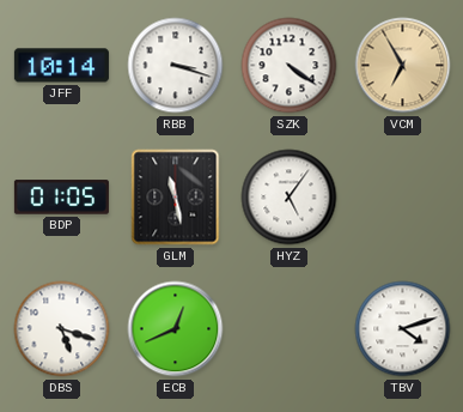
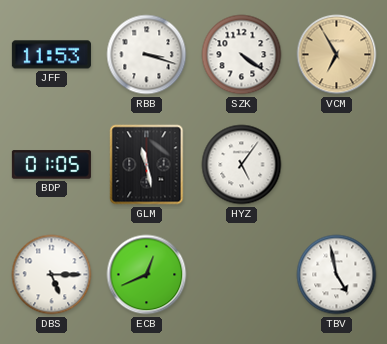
JFF: 10:14 -> 11:53
DBS: 5:18 -> 5:15
TBV: 4:12 -> 4:58
